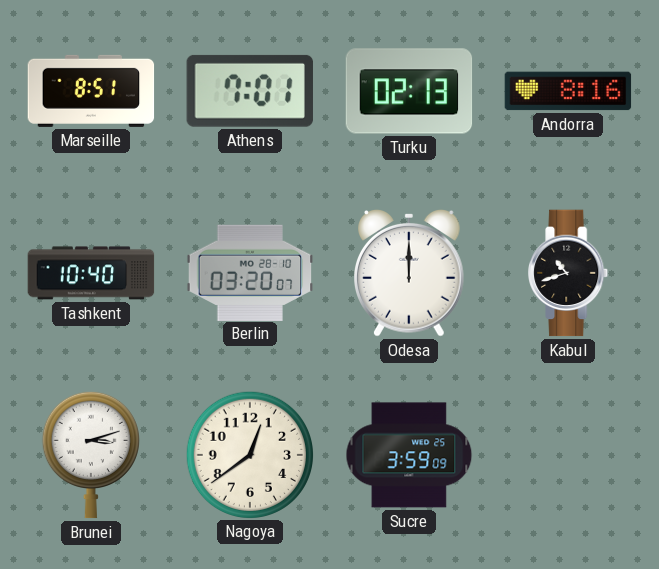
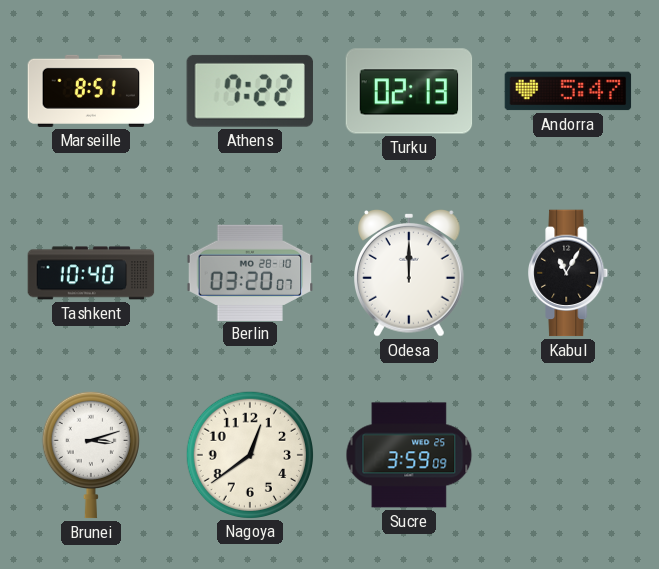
Athens: 7:01 -> 7:22
Andorra: 8:16 -> 5:47
Kabul: 10:42 -> 11:05
